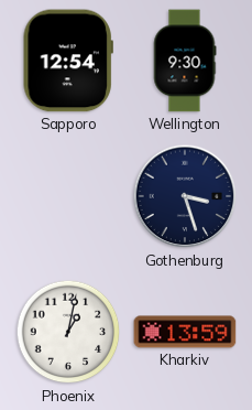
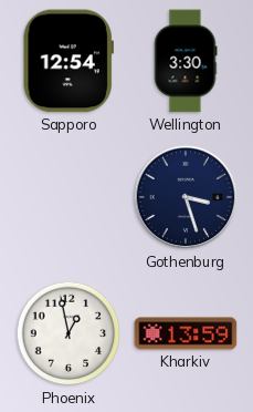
Wellington: 9:30 -> 3:30
Phoenix: 1:02 -> 12:58
